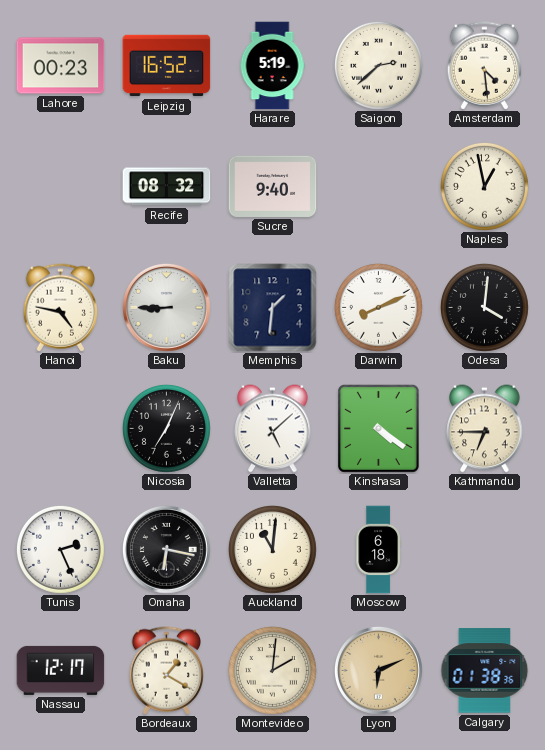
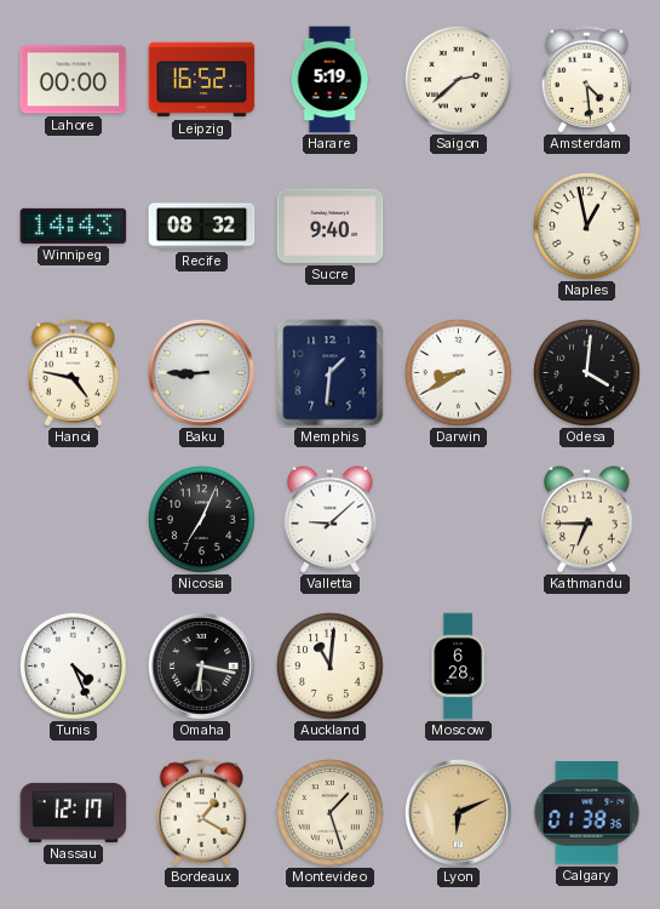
Lahore: 00:23 -> 00:00
Winnipeg: none -> 14:43
Darwin: 8:11 -> 8:40
Valletta: 5:08 -> 9:08
Kinshasa: 4:21 -> none
Tunis: 2:26 -> 4:26
Moscow: 6:18 -> 6:28
Montevideo: 2:01 -> 1:27
